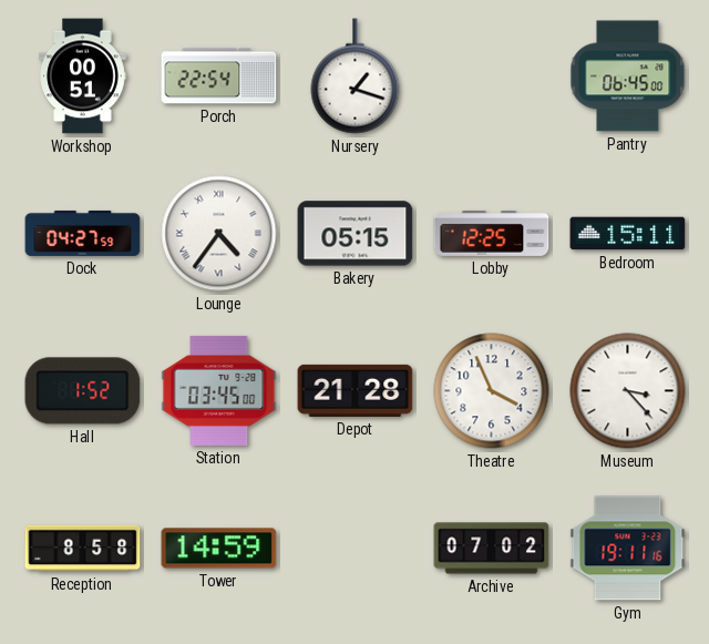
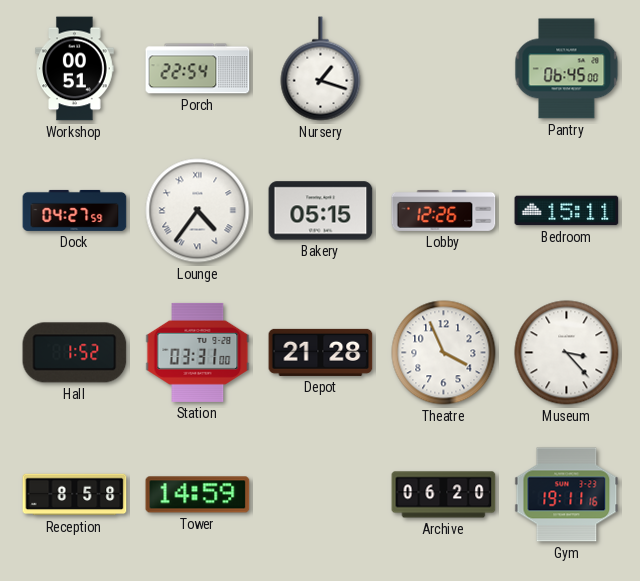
Lobby: 12:25 -> 12:26
Station: 03:45 -> 03:31
Archive: 07:02 -> 06:20
